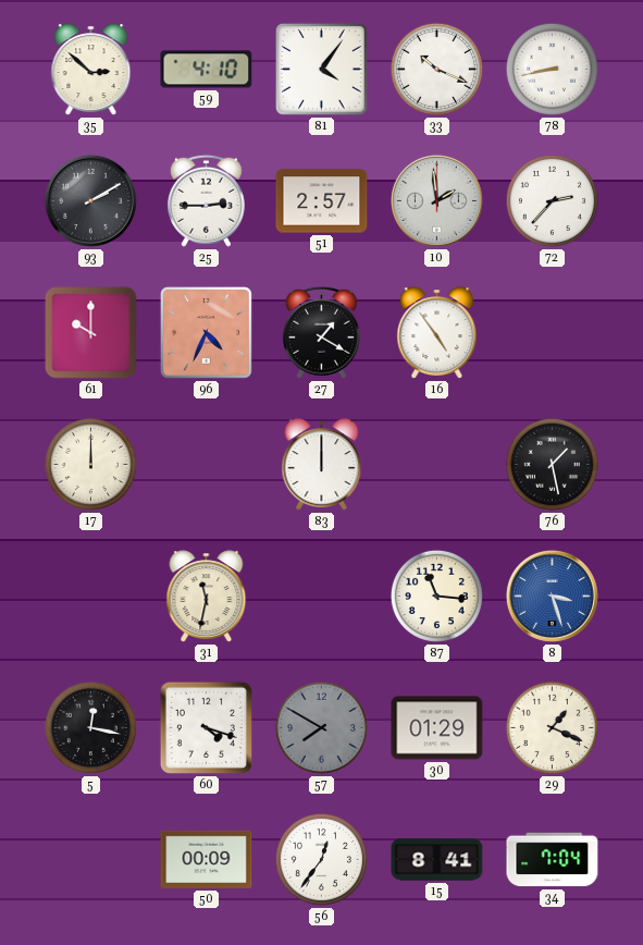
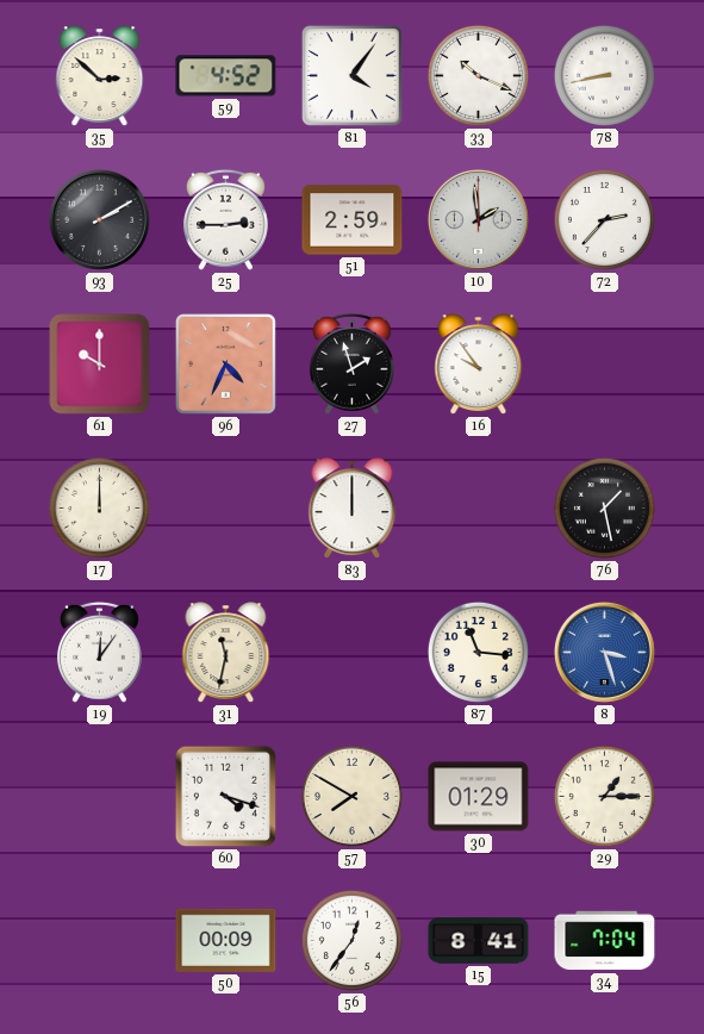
59: 4:10 -> 4:52
51: 2:57 -> 2:59
27: 1:20 -> 1:57
16: 4:54 -> 9:54
19: none -> 12:06
5: 12:17 -> none
57 dial: grey -> cream
29: 1:19 -> 1:15
